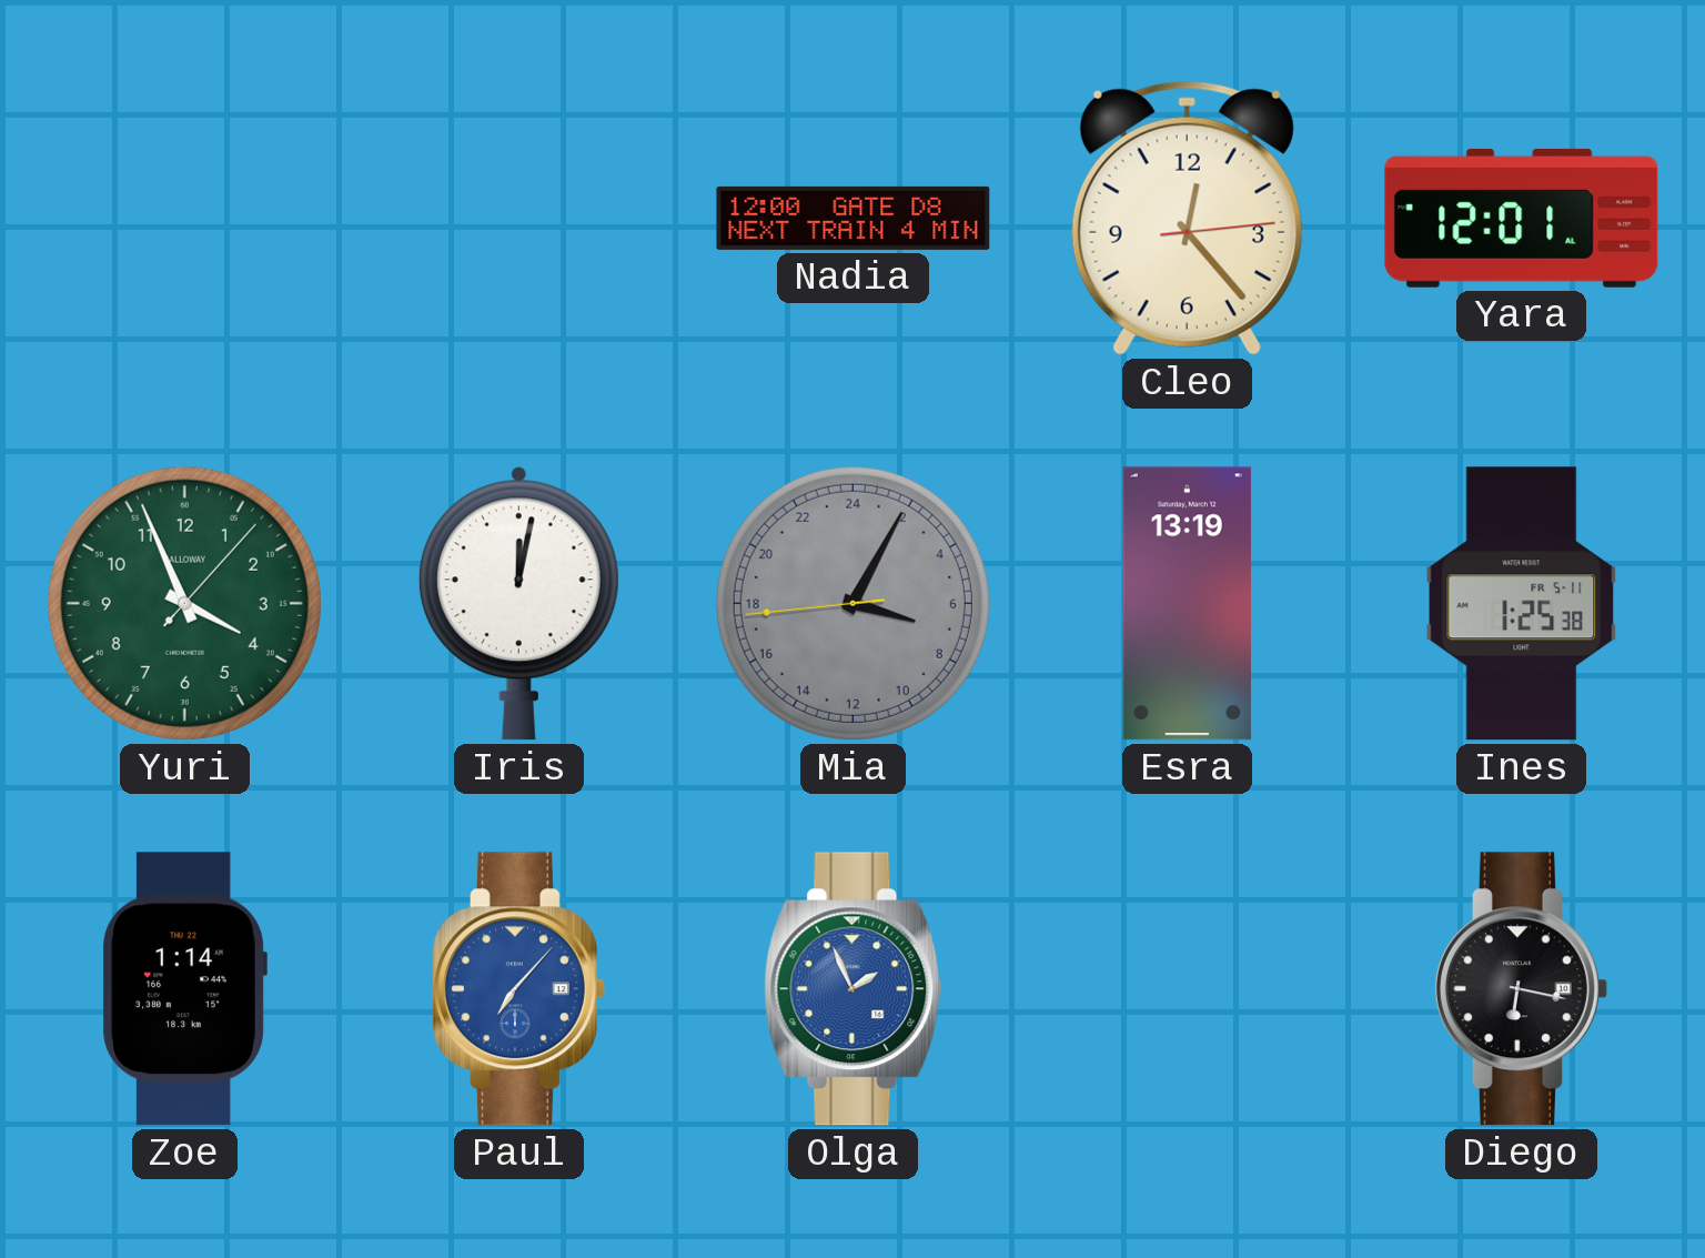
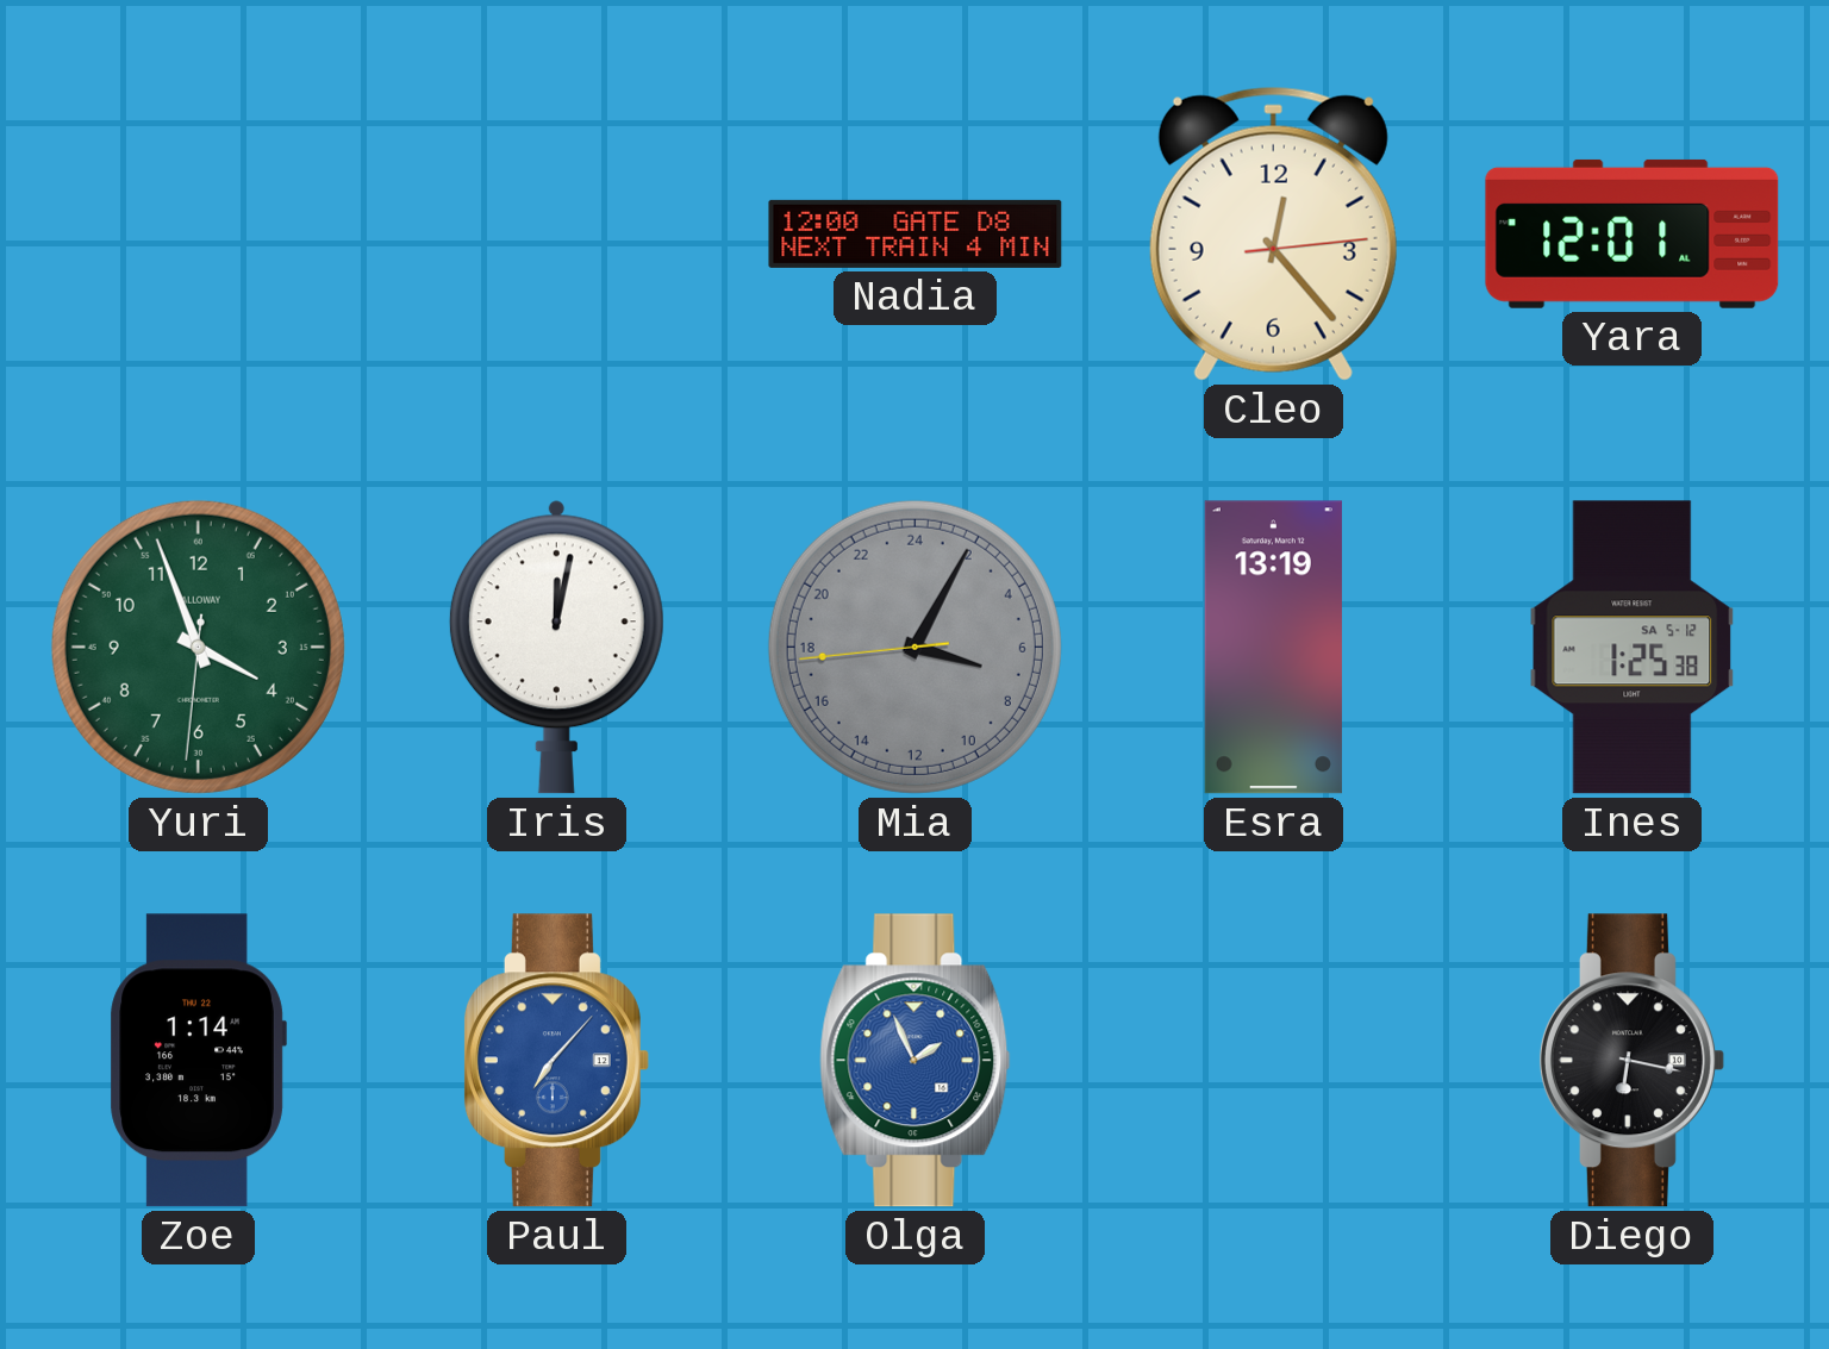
Yuri: 3:56:07 -> 3:56:31
Ines date: FR 5-11 -> SA 5-12
